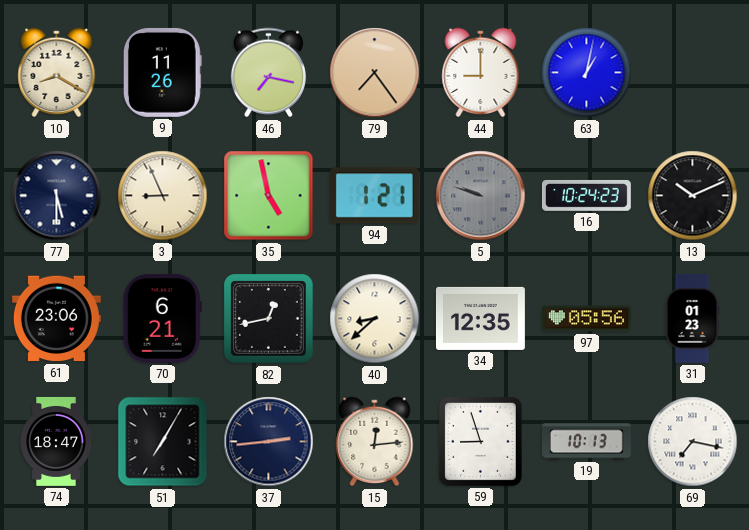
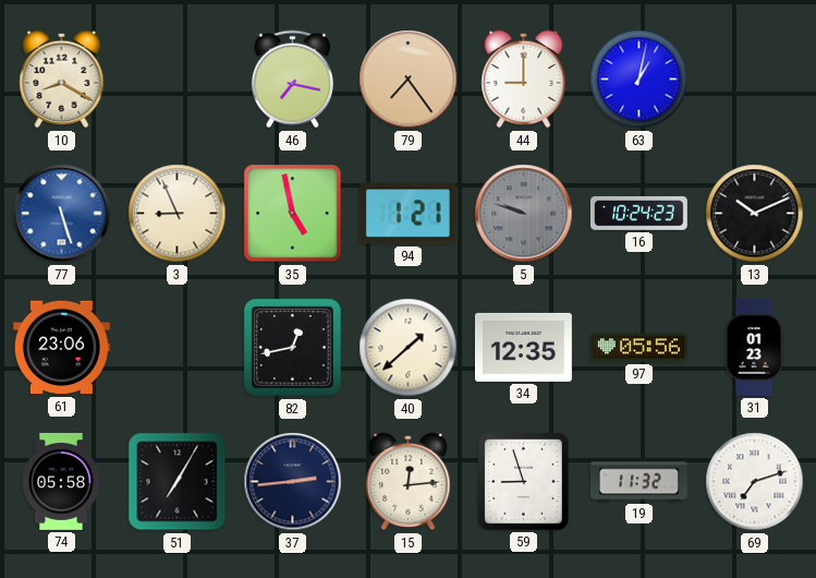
9: 11:26 -> none
77: 5:30 -> 5:27
77 dial: navy -> blue
70: 6:21 -> none
40: 8:38 -> 1:38
74: 18:47 -> 05:58
19: 10:13 -> 11:32
69: 7:17 -> 7:12
